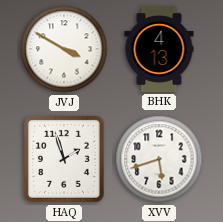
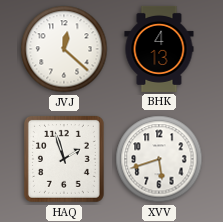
JVJ: 3:50 -> 12:22
